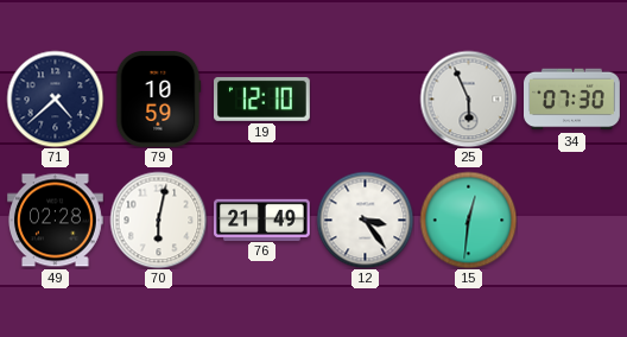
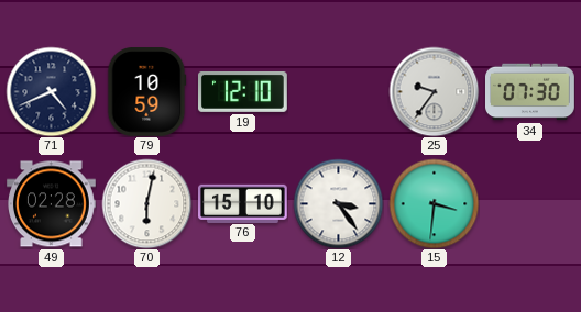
71: 4:38 -> 4:41
25: 5:56 -> 9:36
76: 21:49 -> 15:10
15: 12:31 -> 3:31
